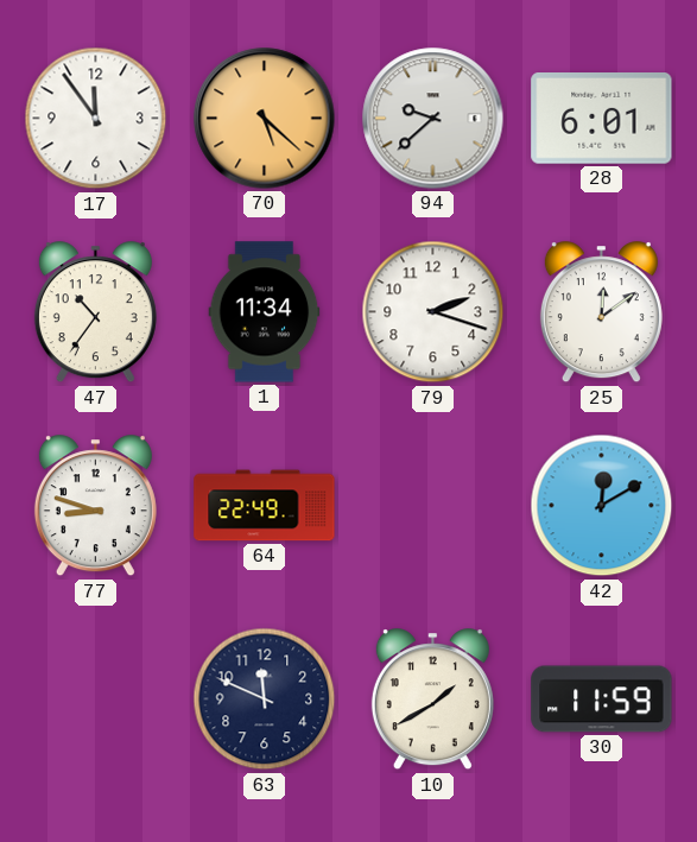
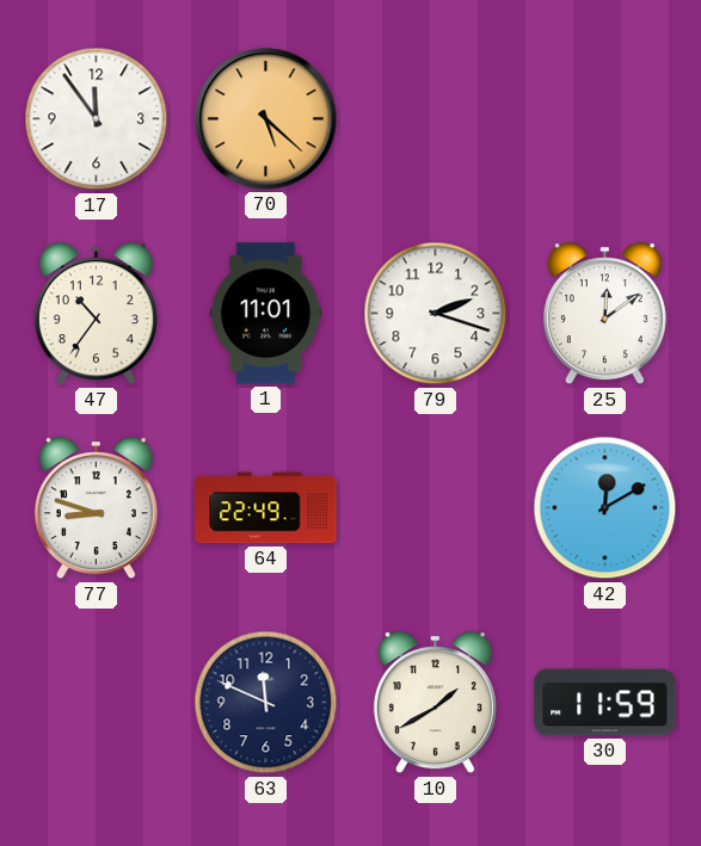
94: 9:38 -> none
28: 6:01 -> none
1: 11:34 -> 11:01
